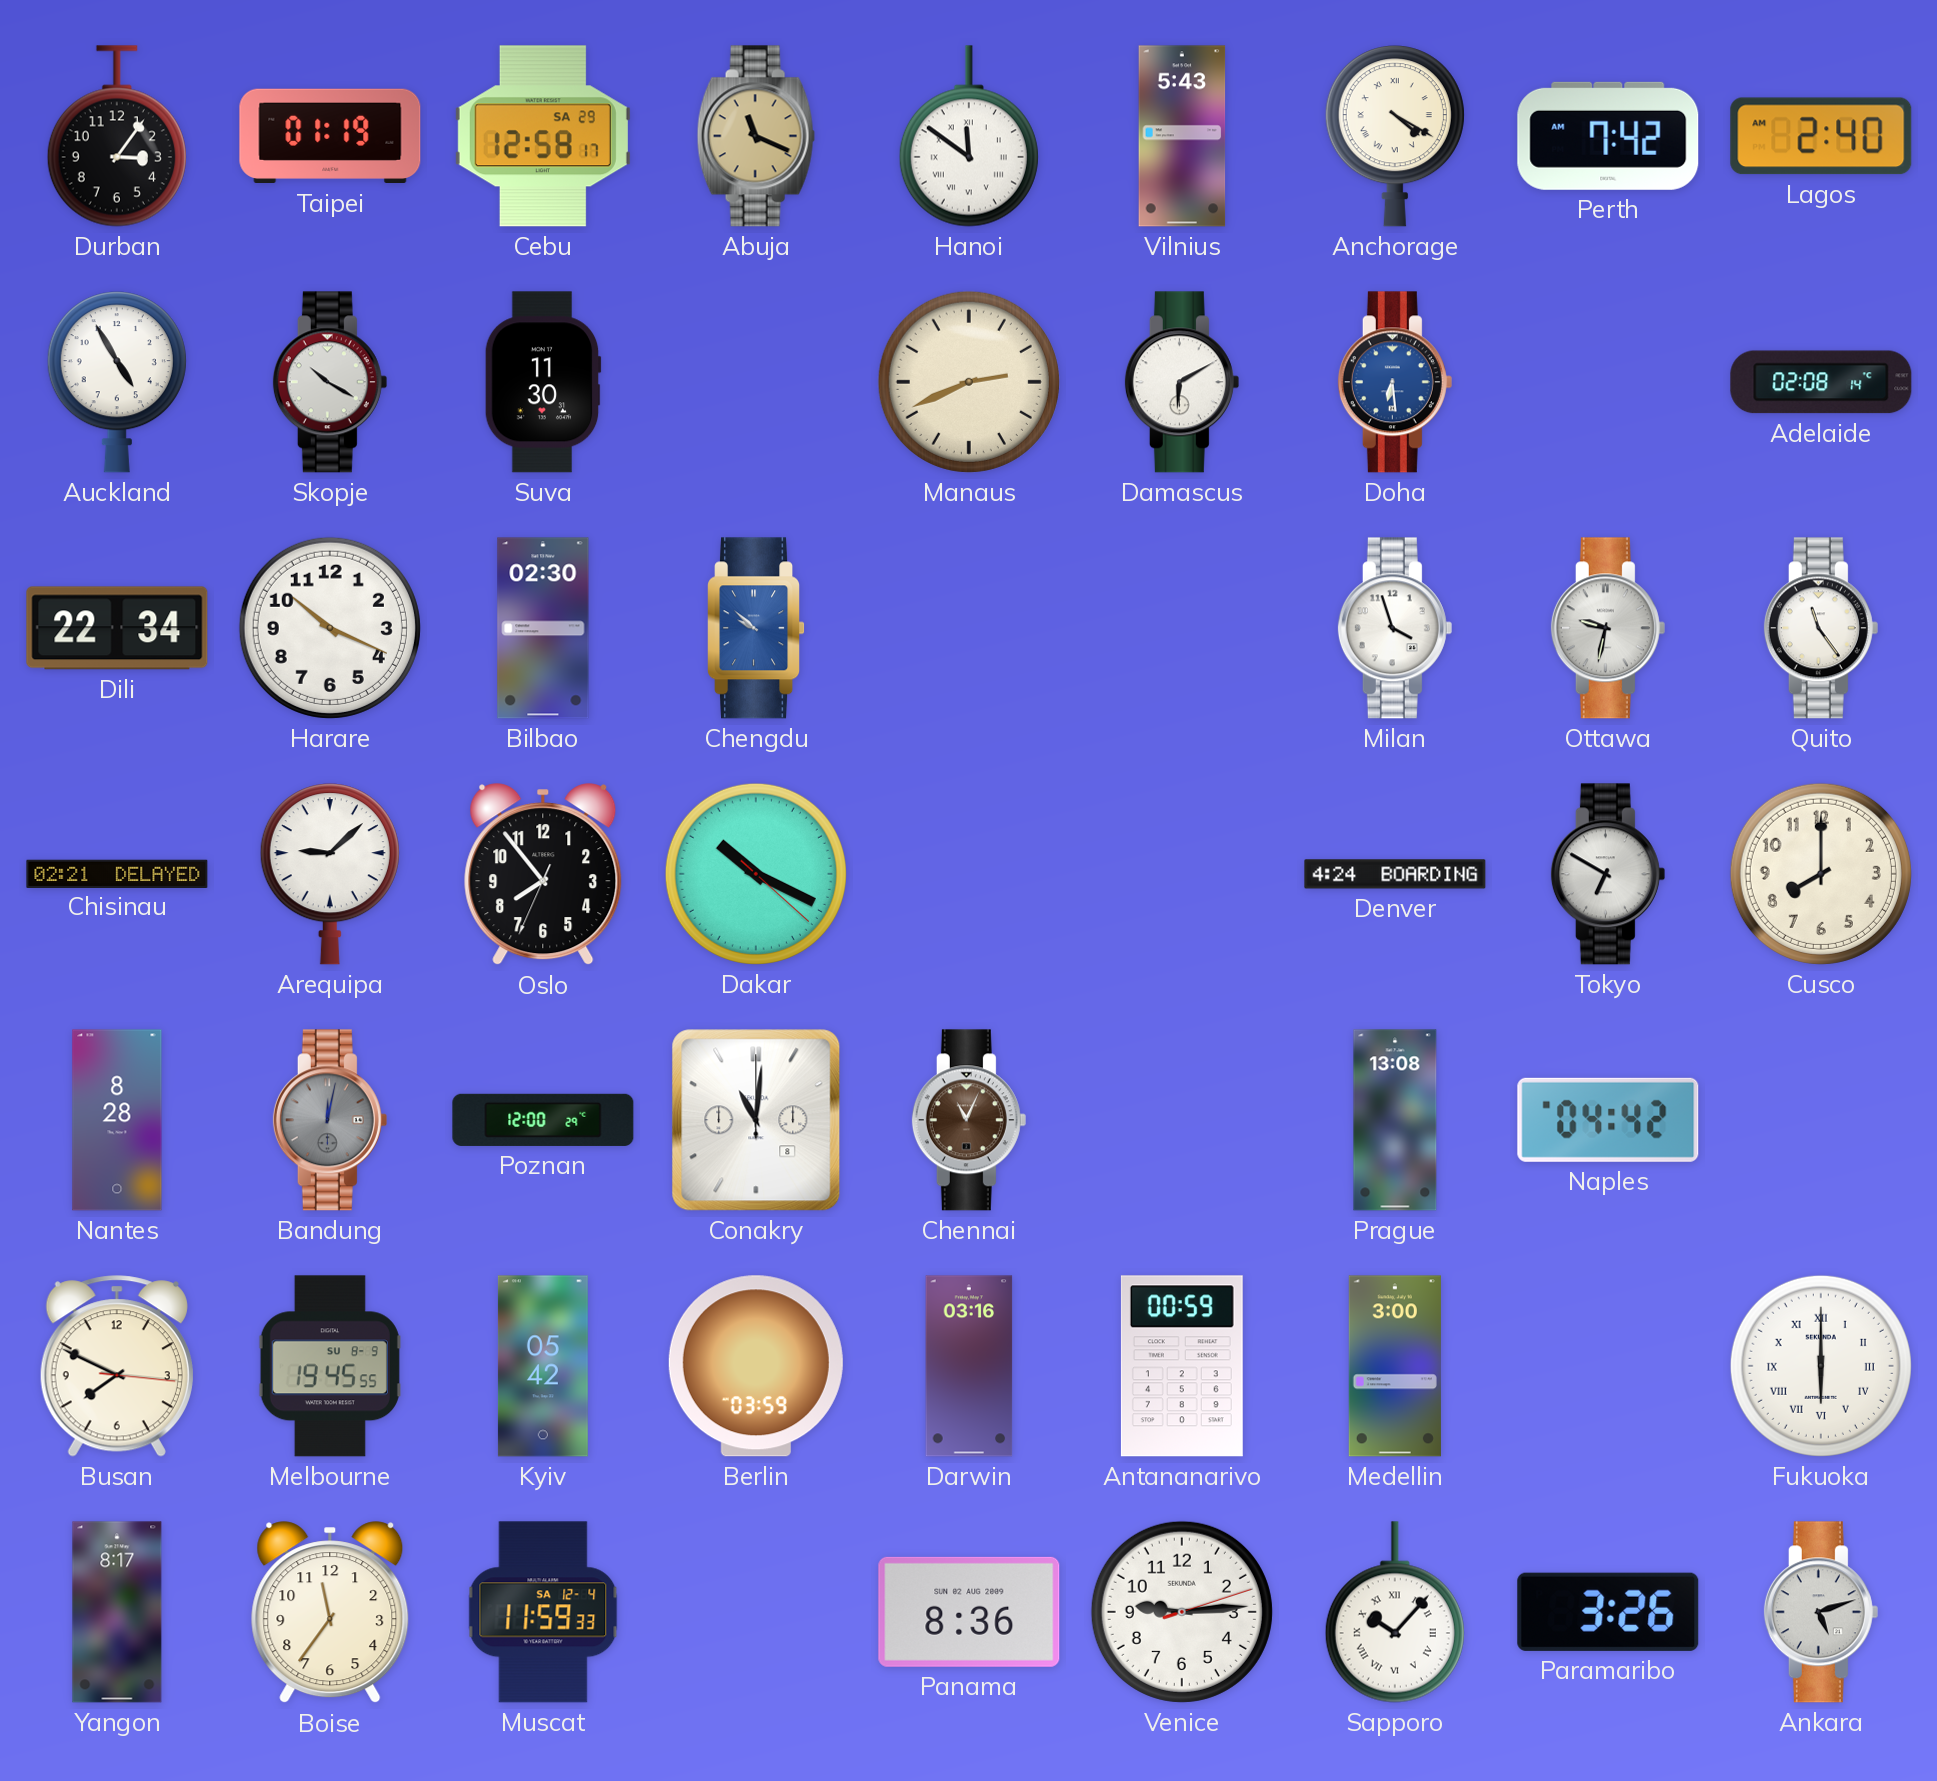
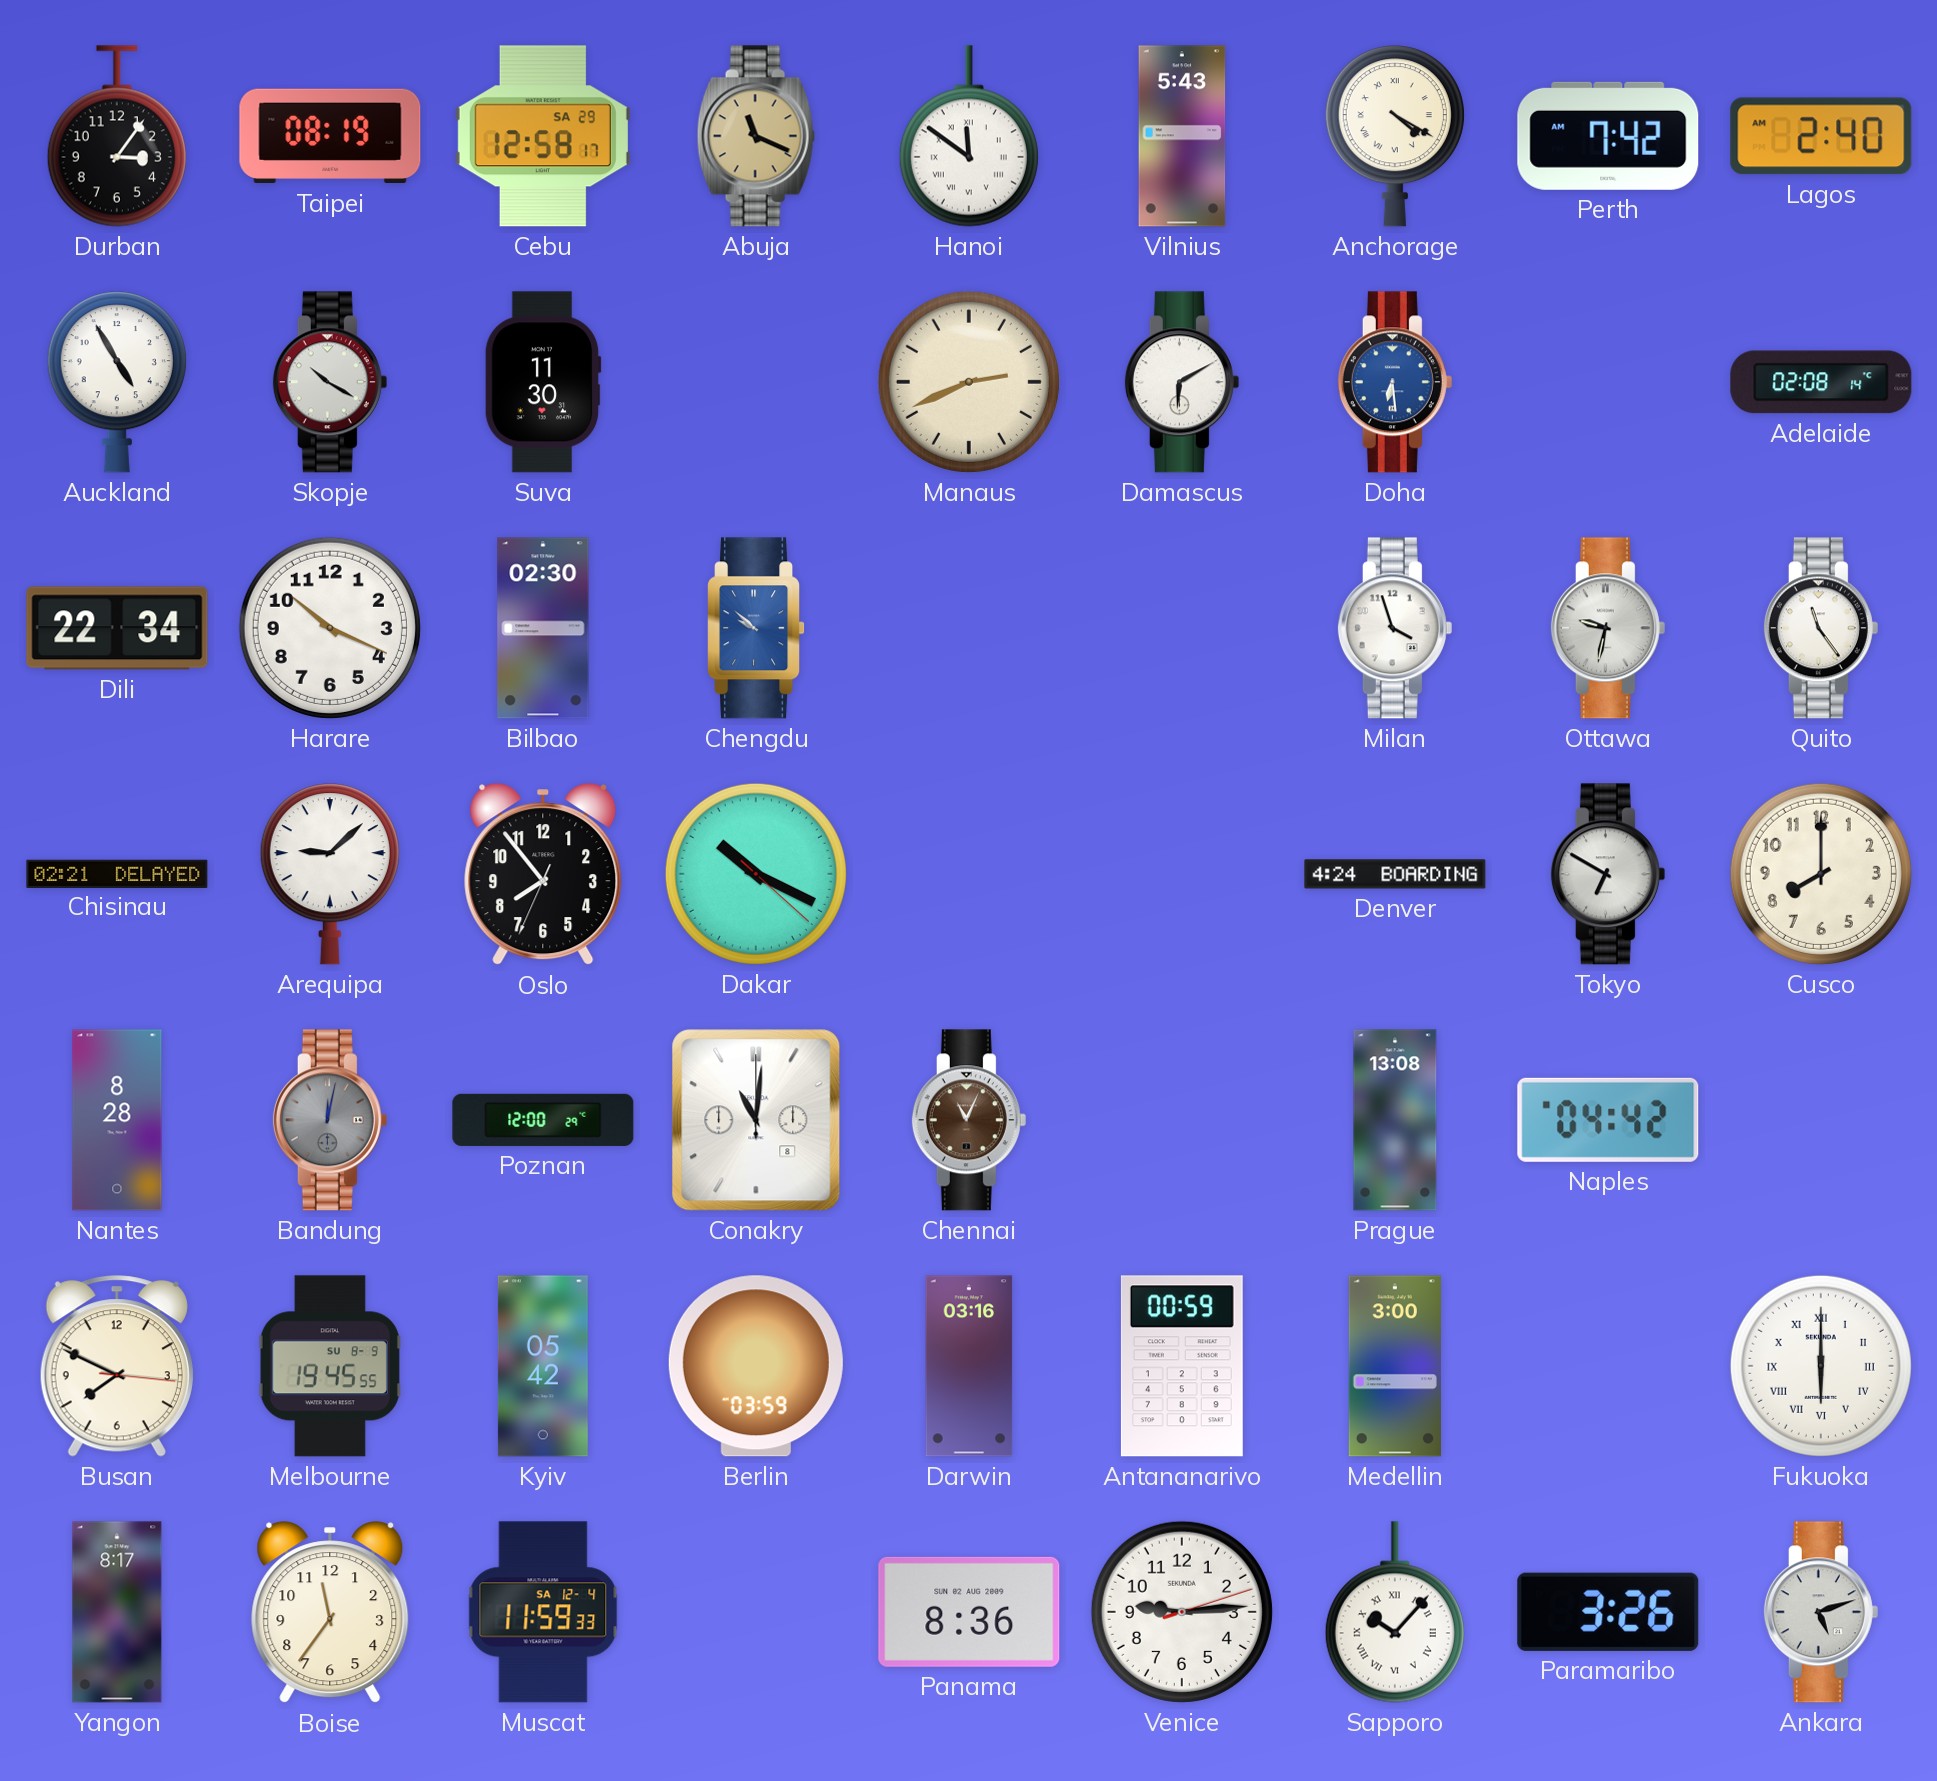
Taipei: 01:19 -> 08:19
